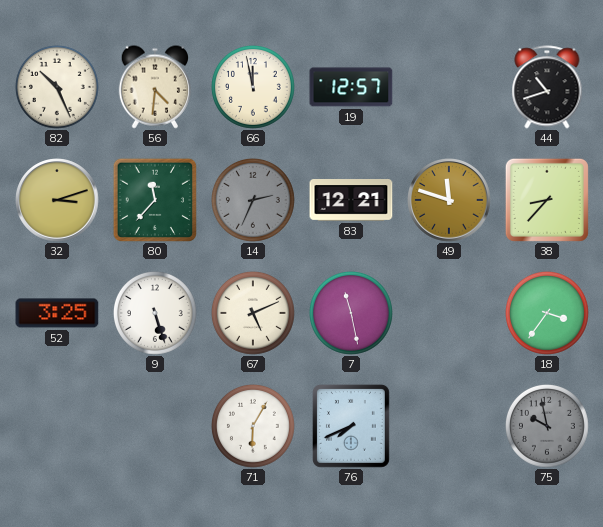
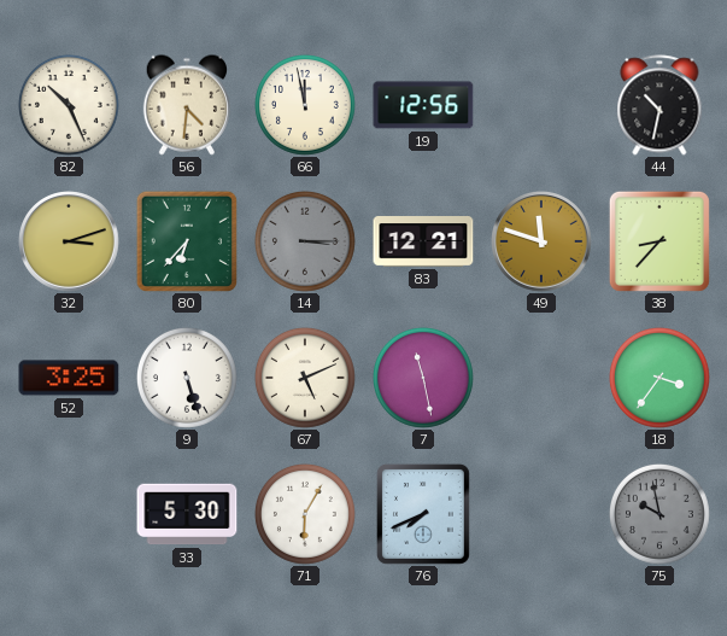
19: 12:57 -> 12:56
44: 10:42 -> 10:32
80: 11:37 -> 6:37
14: 2:34 -> 3:15
33: none -> 5:30
